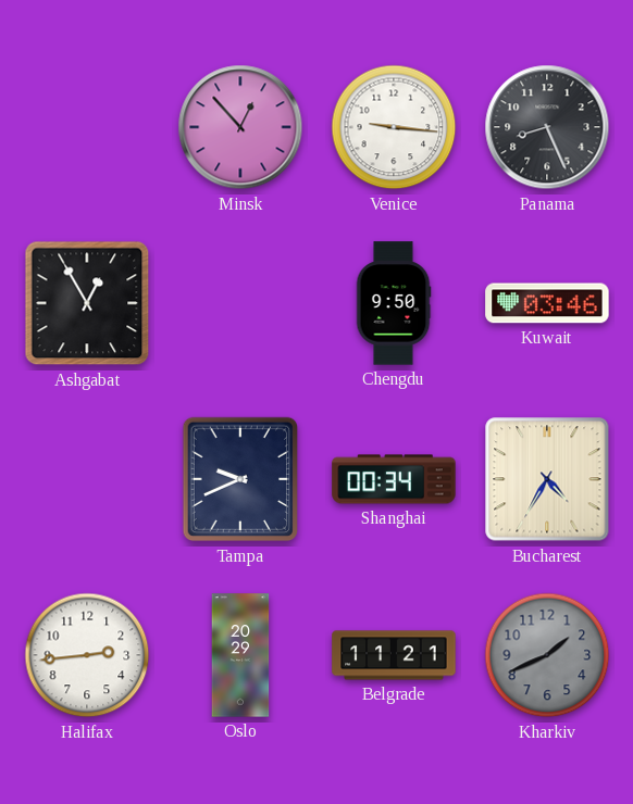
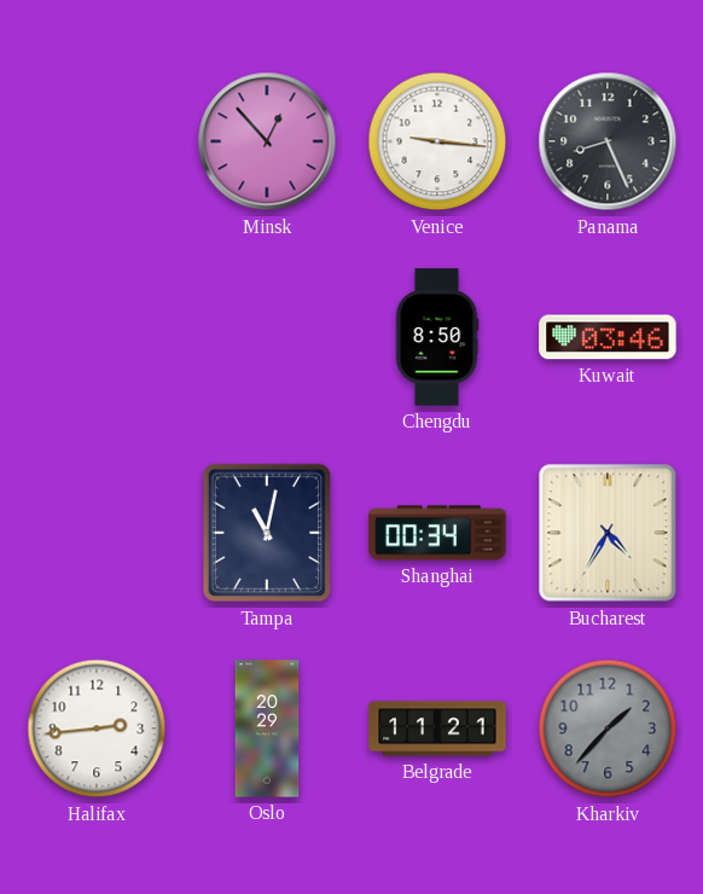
Ashgabat: 12:55 -> none
Chengdu: 9:50 -> 8:50
Tampa: 9:41 -> 11:02
Kharkiv: 1:41 -> 1:37
